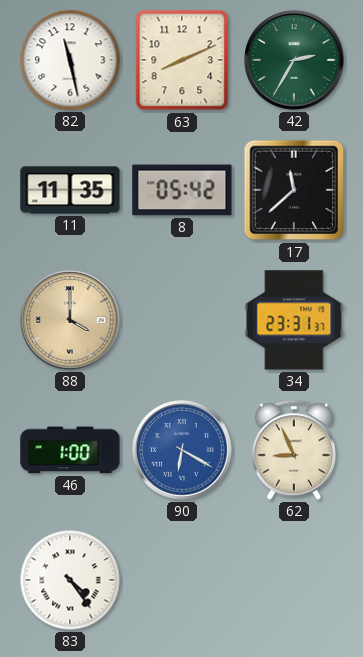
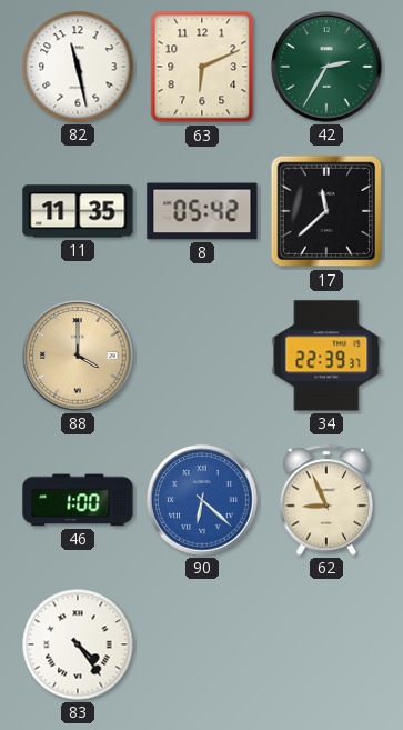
63: 8:11 -> 6:11
34: 23:31 -> 22:39
90: 6:20 -> 6:22
